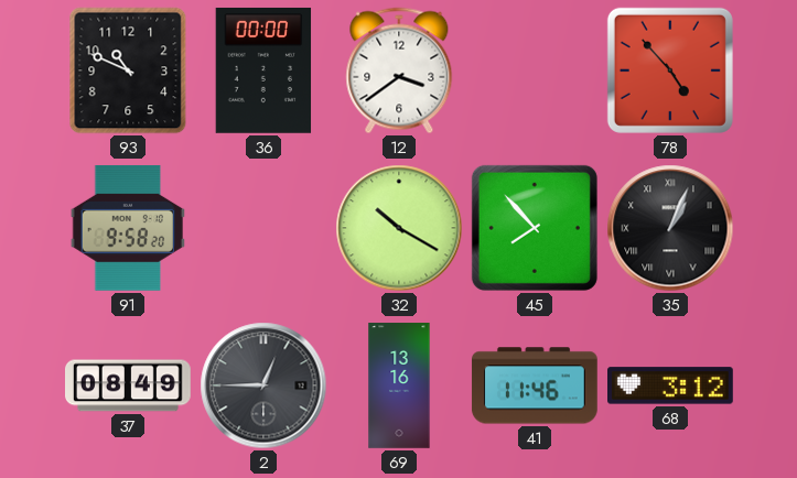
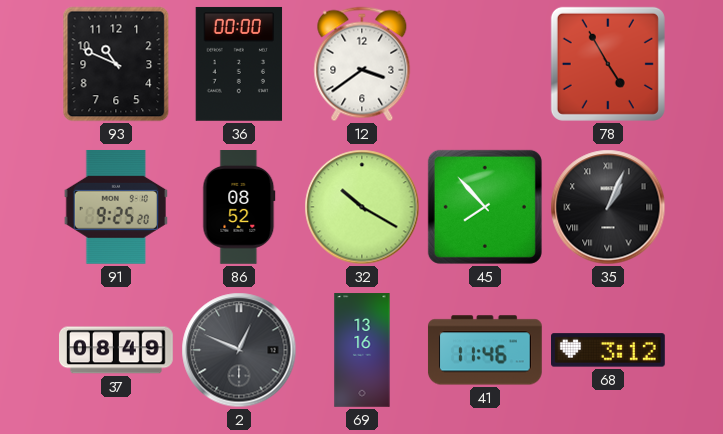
78: 4:53 -> 4:55
91: 9:58 -> 9:25
86: none -> 08:52
2: 12:45 -> 12:49
